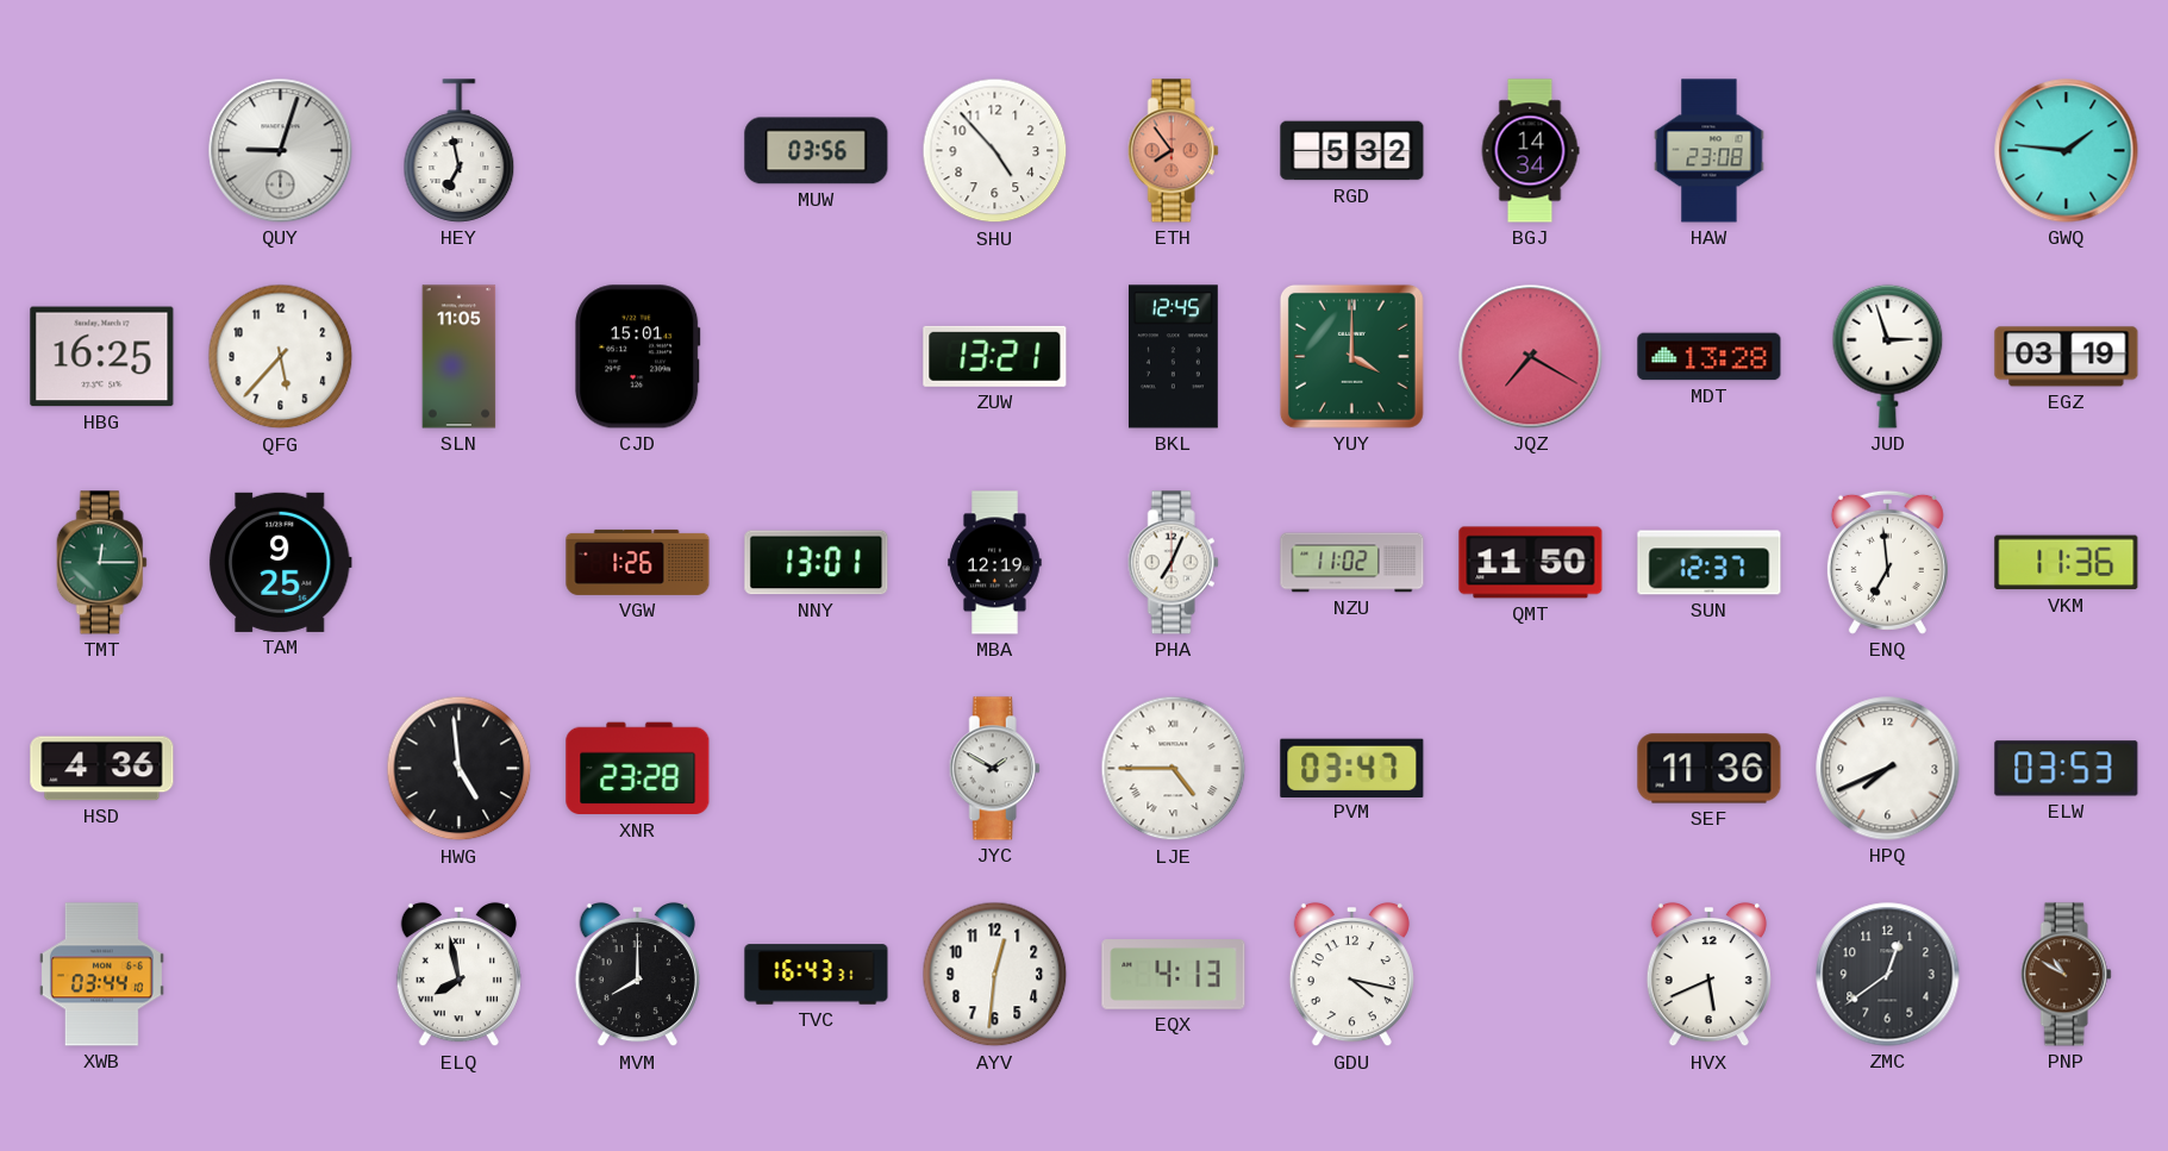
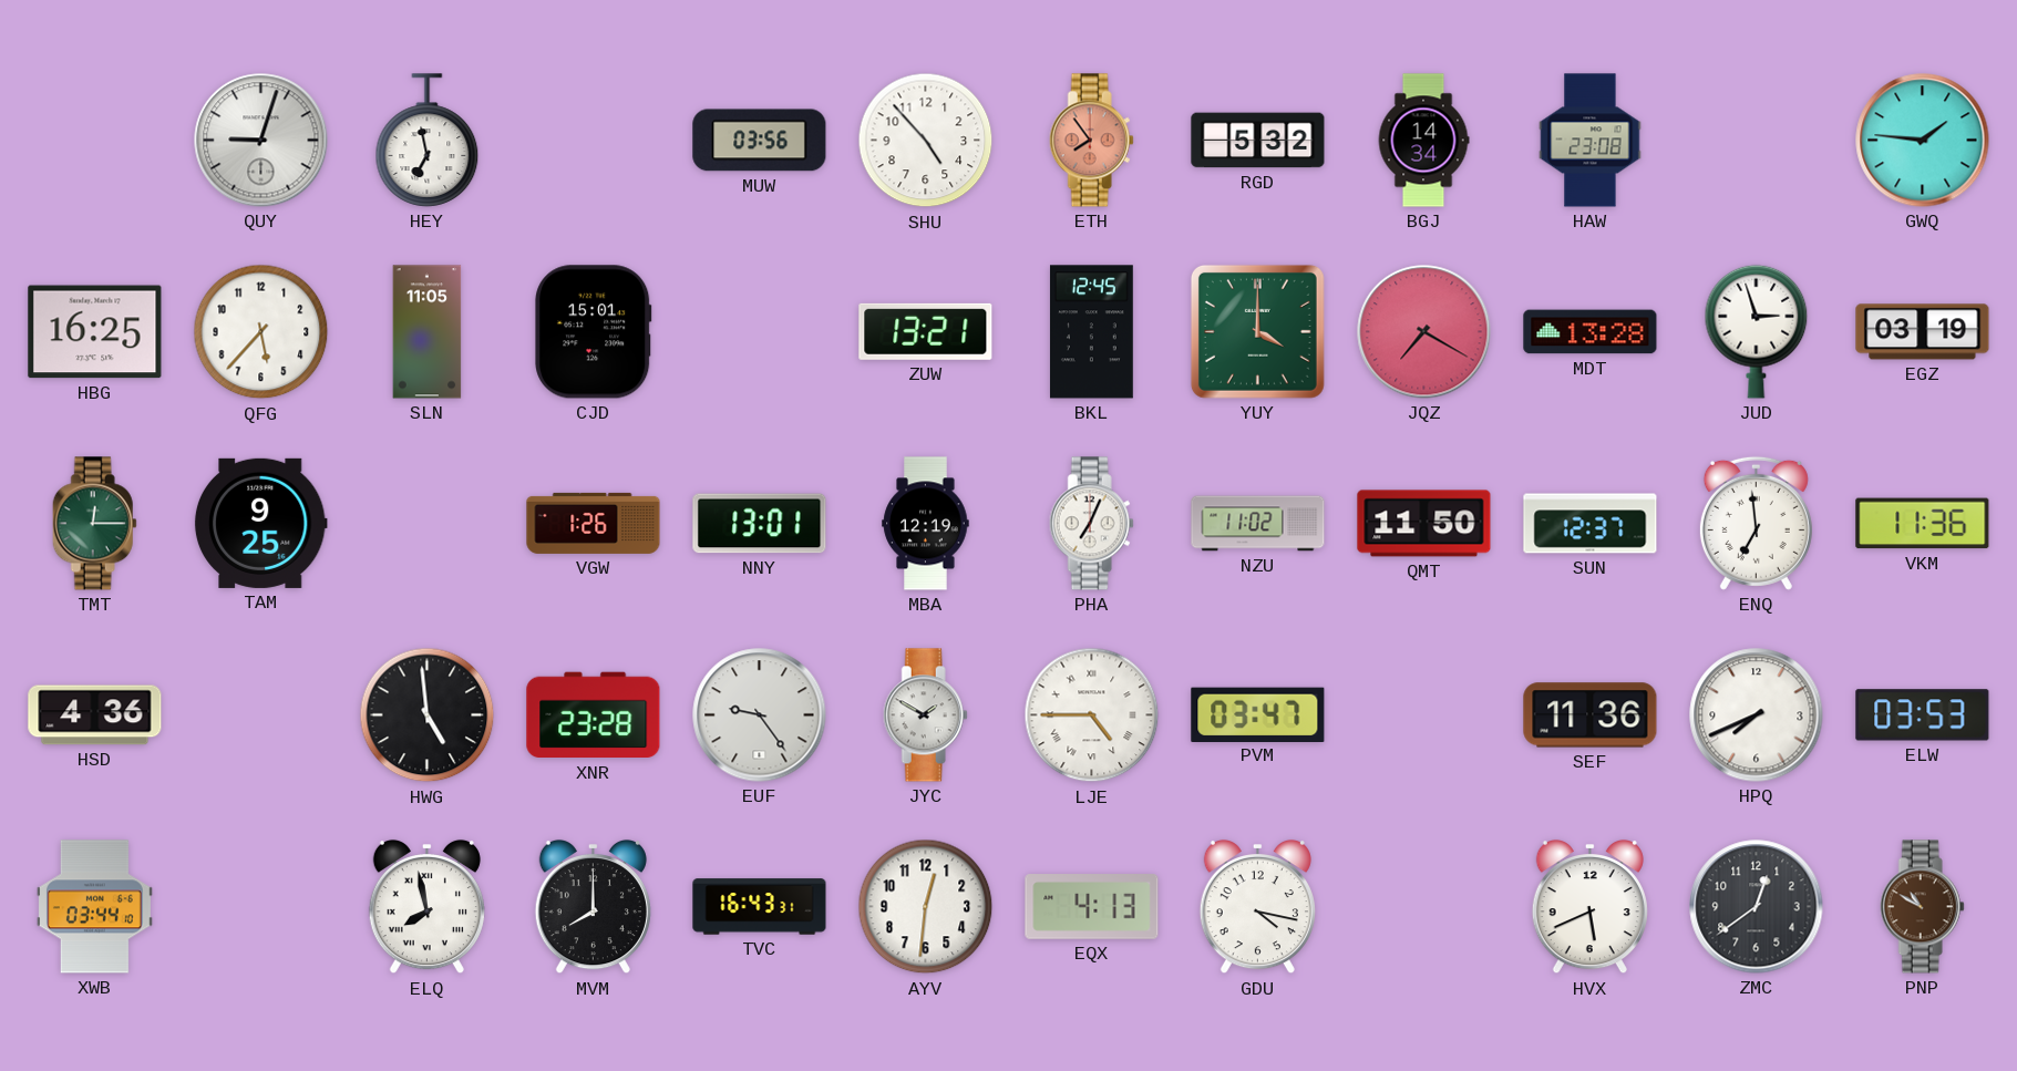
EUF: none -> 9:24
